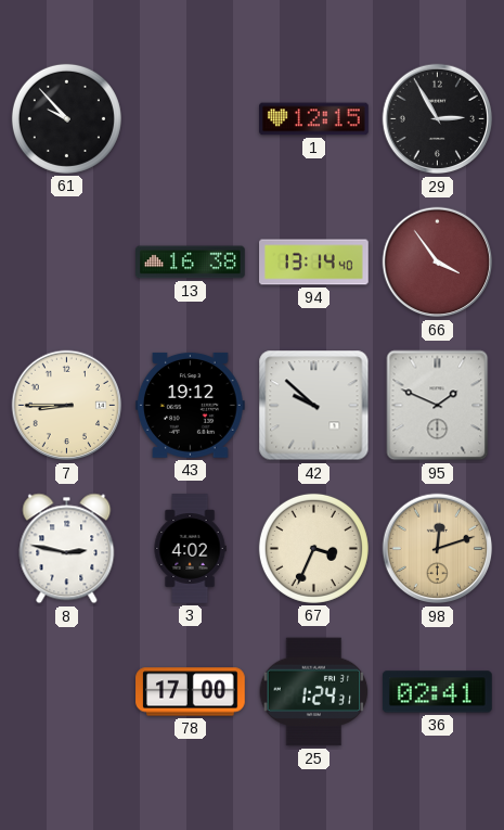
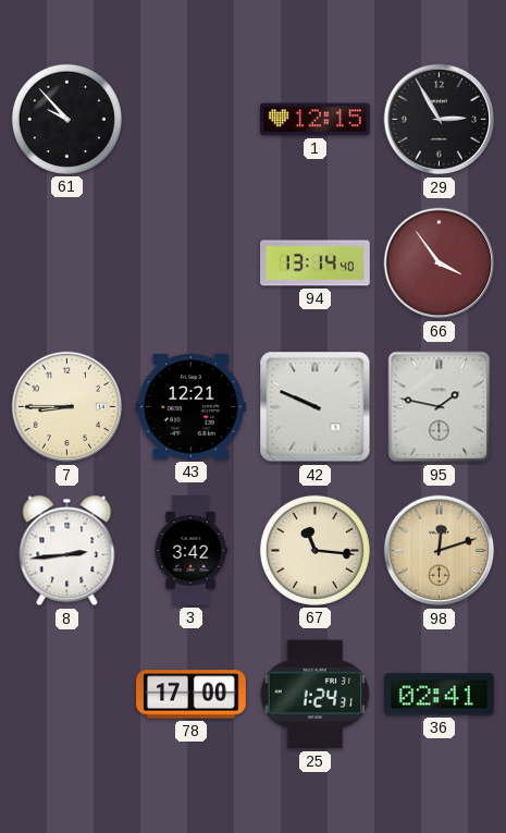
13: 16:38 -> none
43: 19:12 -> 12:21
42: 9:52 -> 9:49
95: 1:49 -> 1:47
8: 2:47 -> 2:44
3: 4:02 -> 3:42
67: 3:34 -> 11:16
